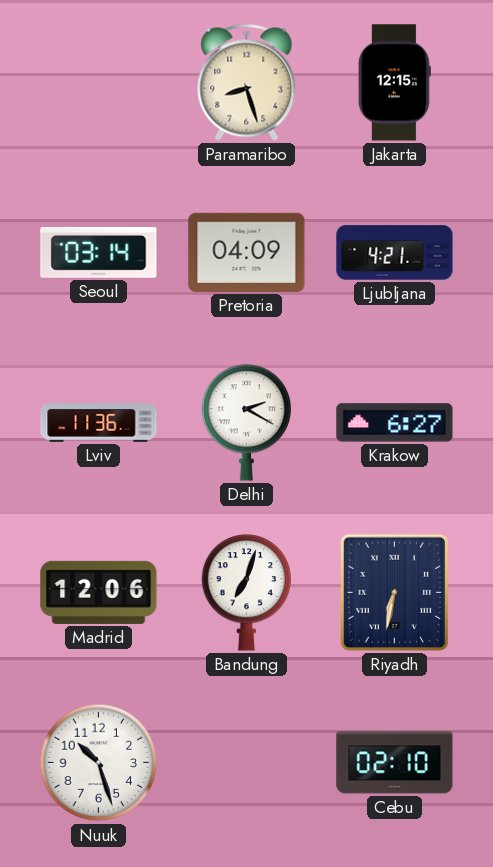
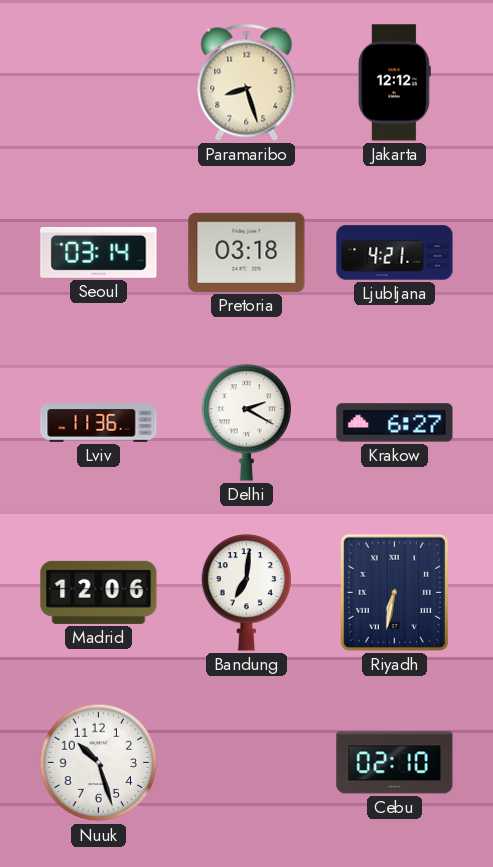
Jakarta: 12:15 -> 12:12
Pretoria: 04:09 -> 03:18
Bandung: 7:03 -> 7:01
